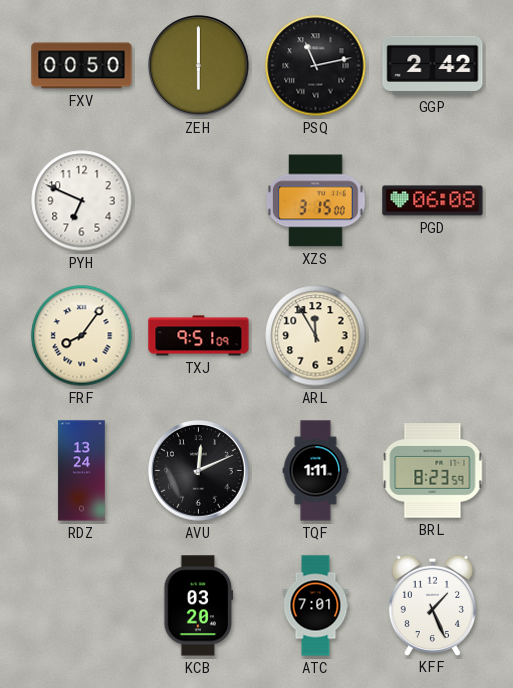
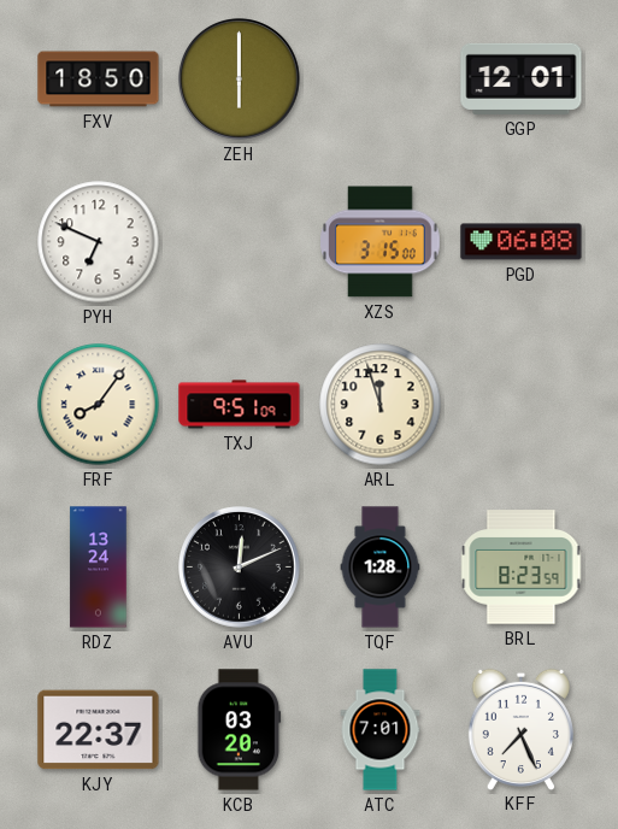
FXV: 00:50 -> 18:50
PSQ: 11:13 -> none
GGP: 2:42 -> 12:01
ARL: 11:55 -> 11:57
TQF: 1:11 -> 1:28
KJY: none -> 22:37
KFF: 1:26 -> 7:26
